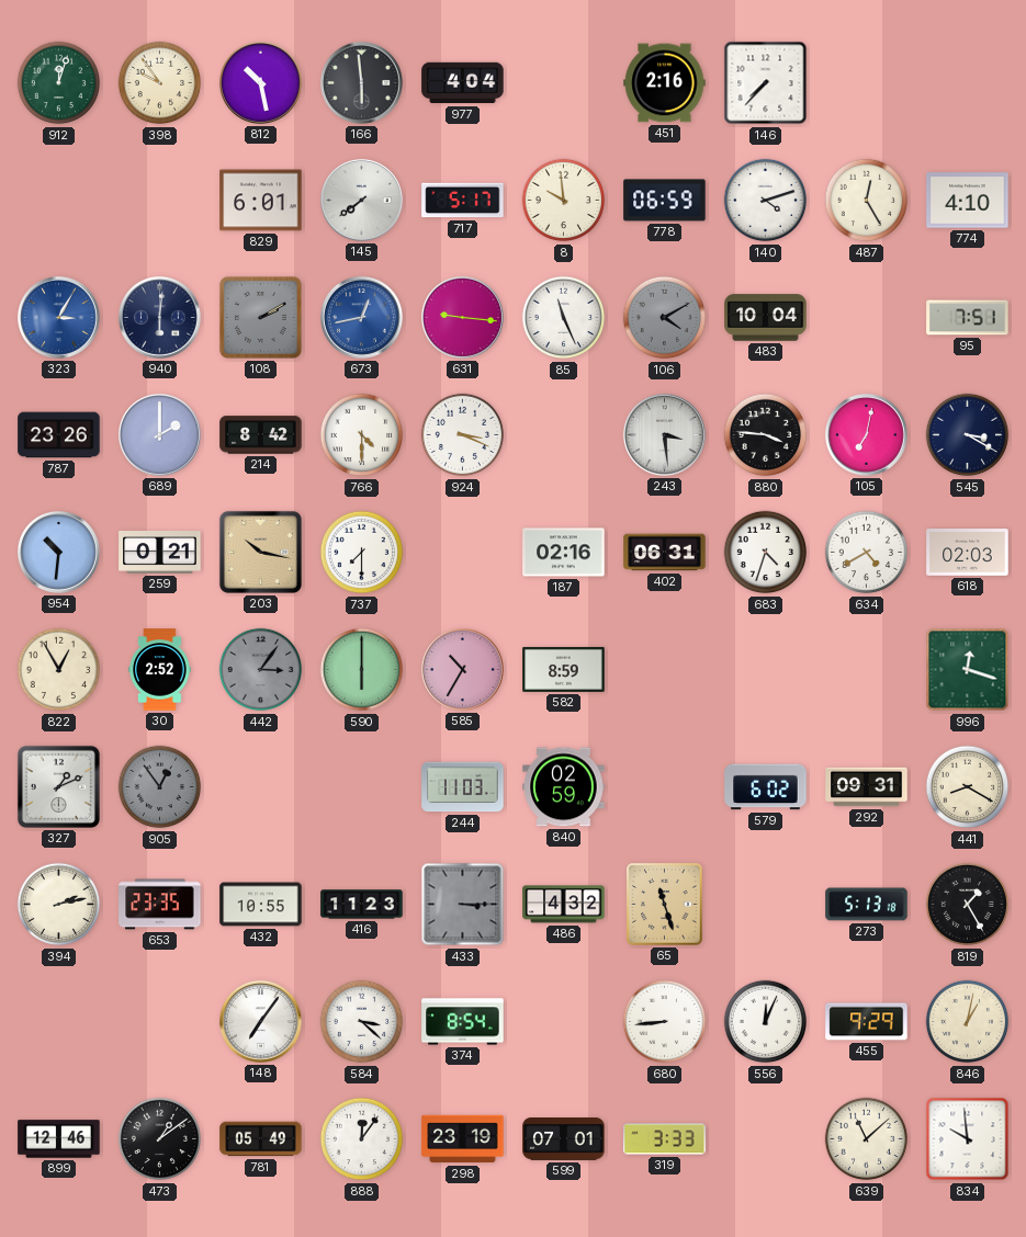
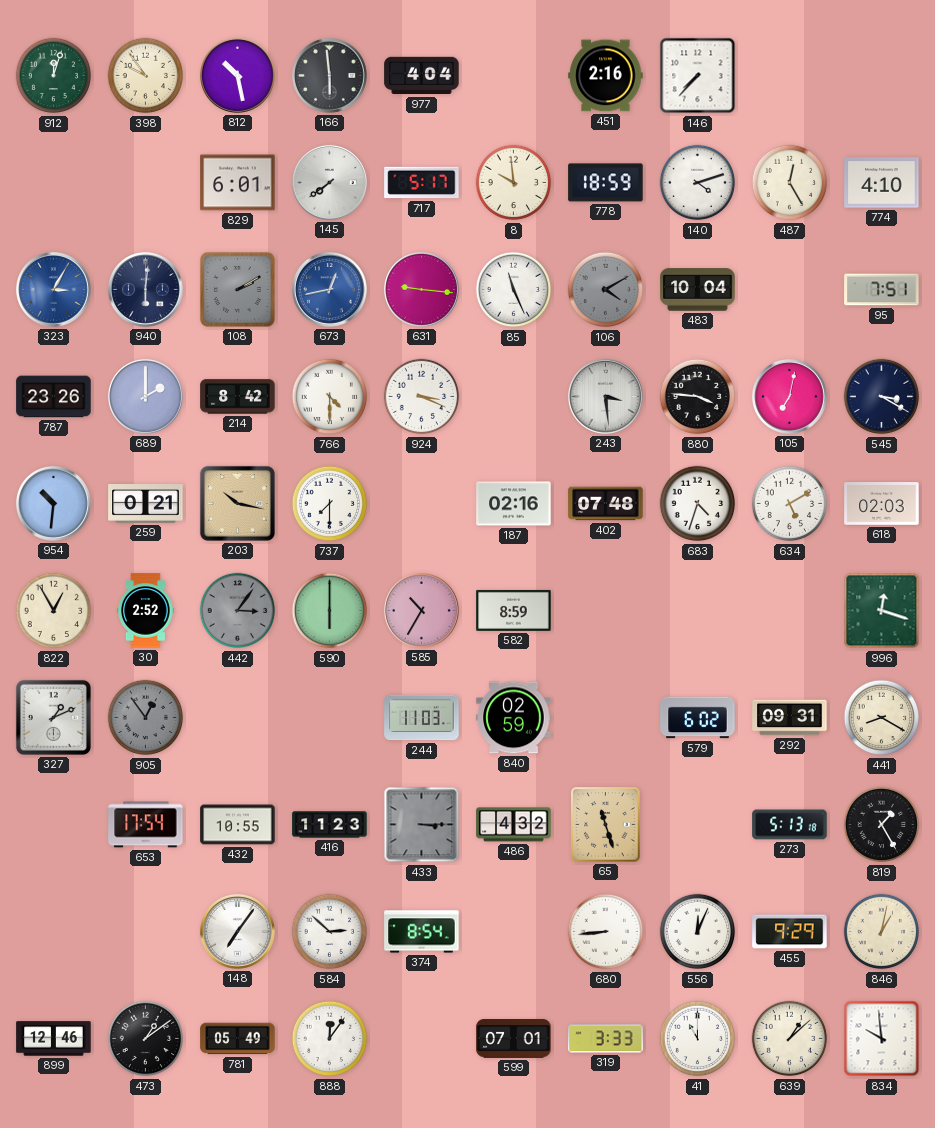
778: 06:59 -> 18:59
402: 06:31 -> 07:48
634: 4:40 -> 5:10
394: 2:13 -> none
653: 23:35 -> 17:54
584: 3:22 -> 2:52
298: 23:19 -> none
41: none -> 11:00
639: 11:08 -> 1:08
